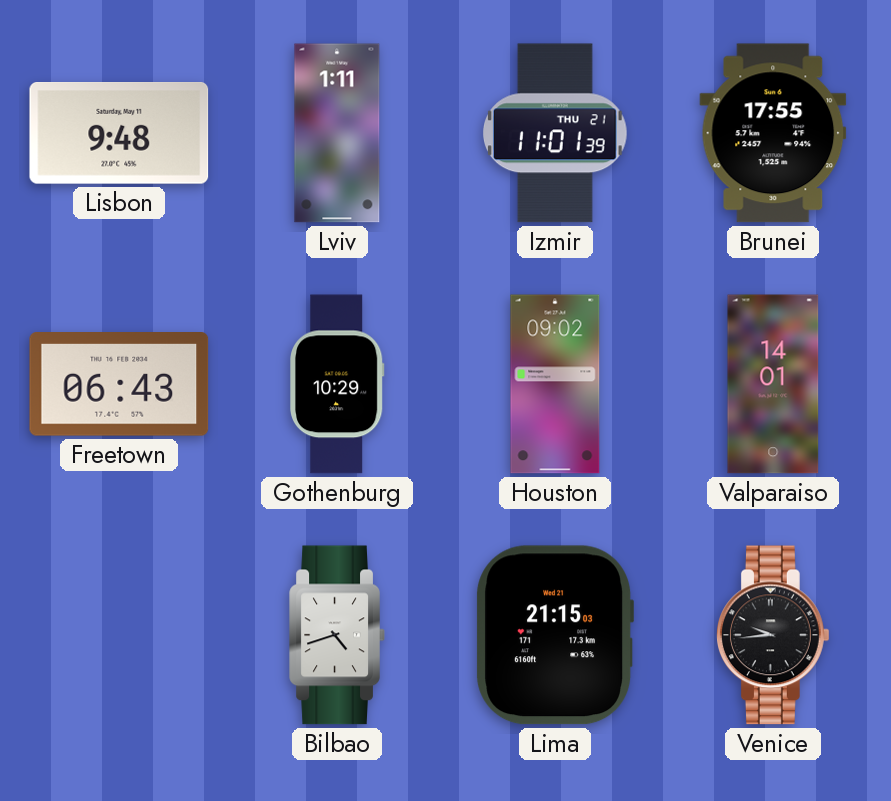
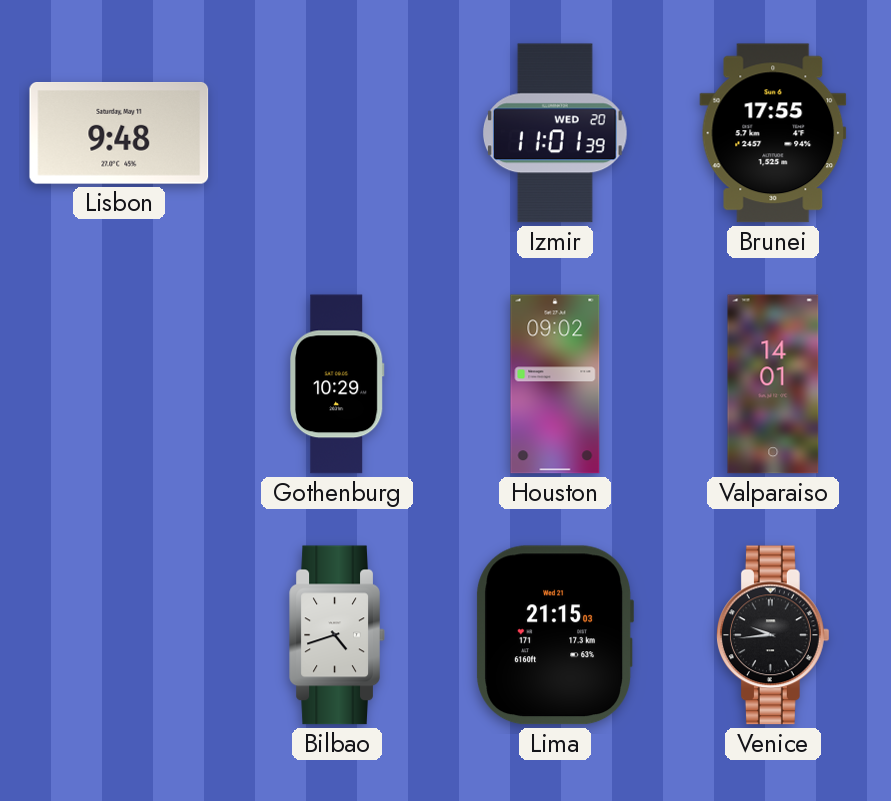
Lviv: 1:11 -> none
Izmir date: THU 21 -> WED 20
Freetown: 06:43 -> none
